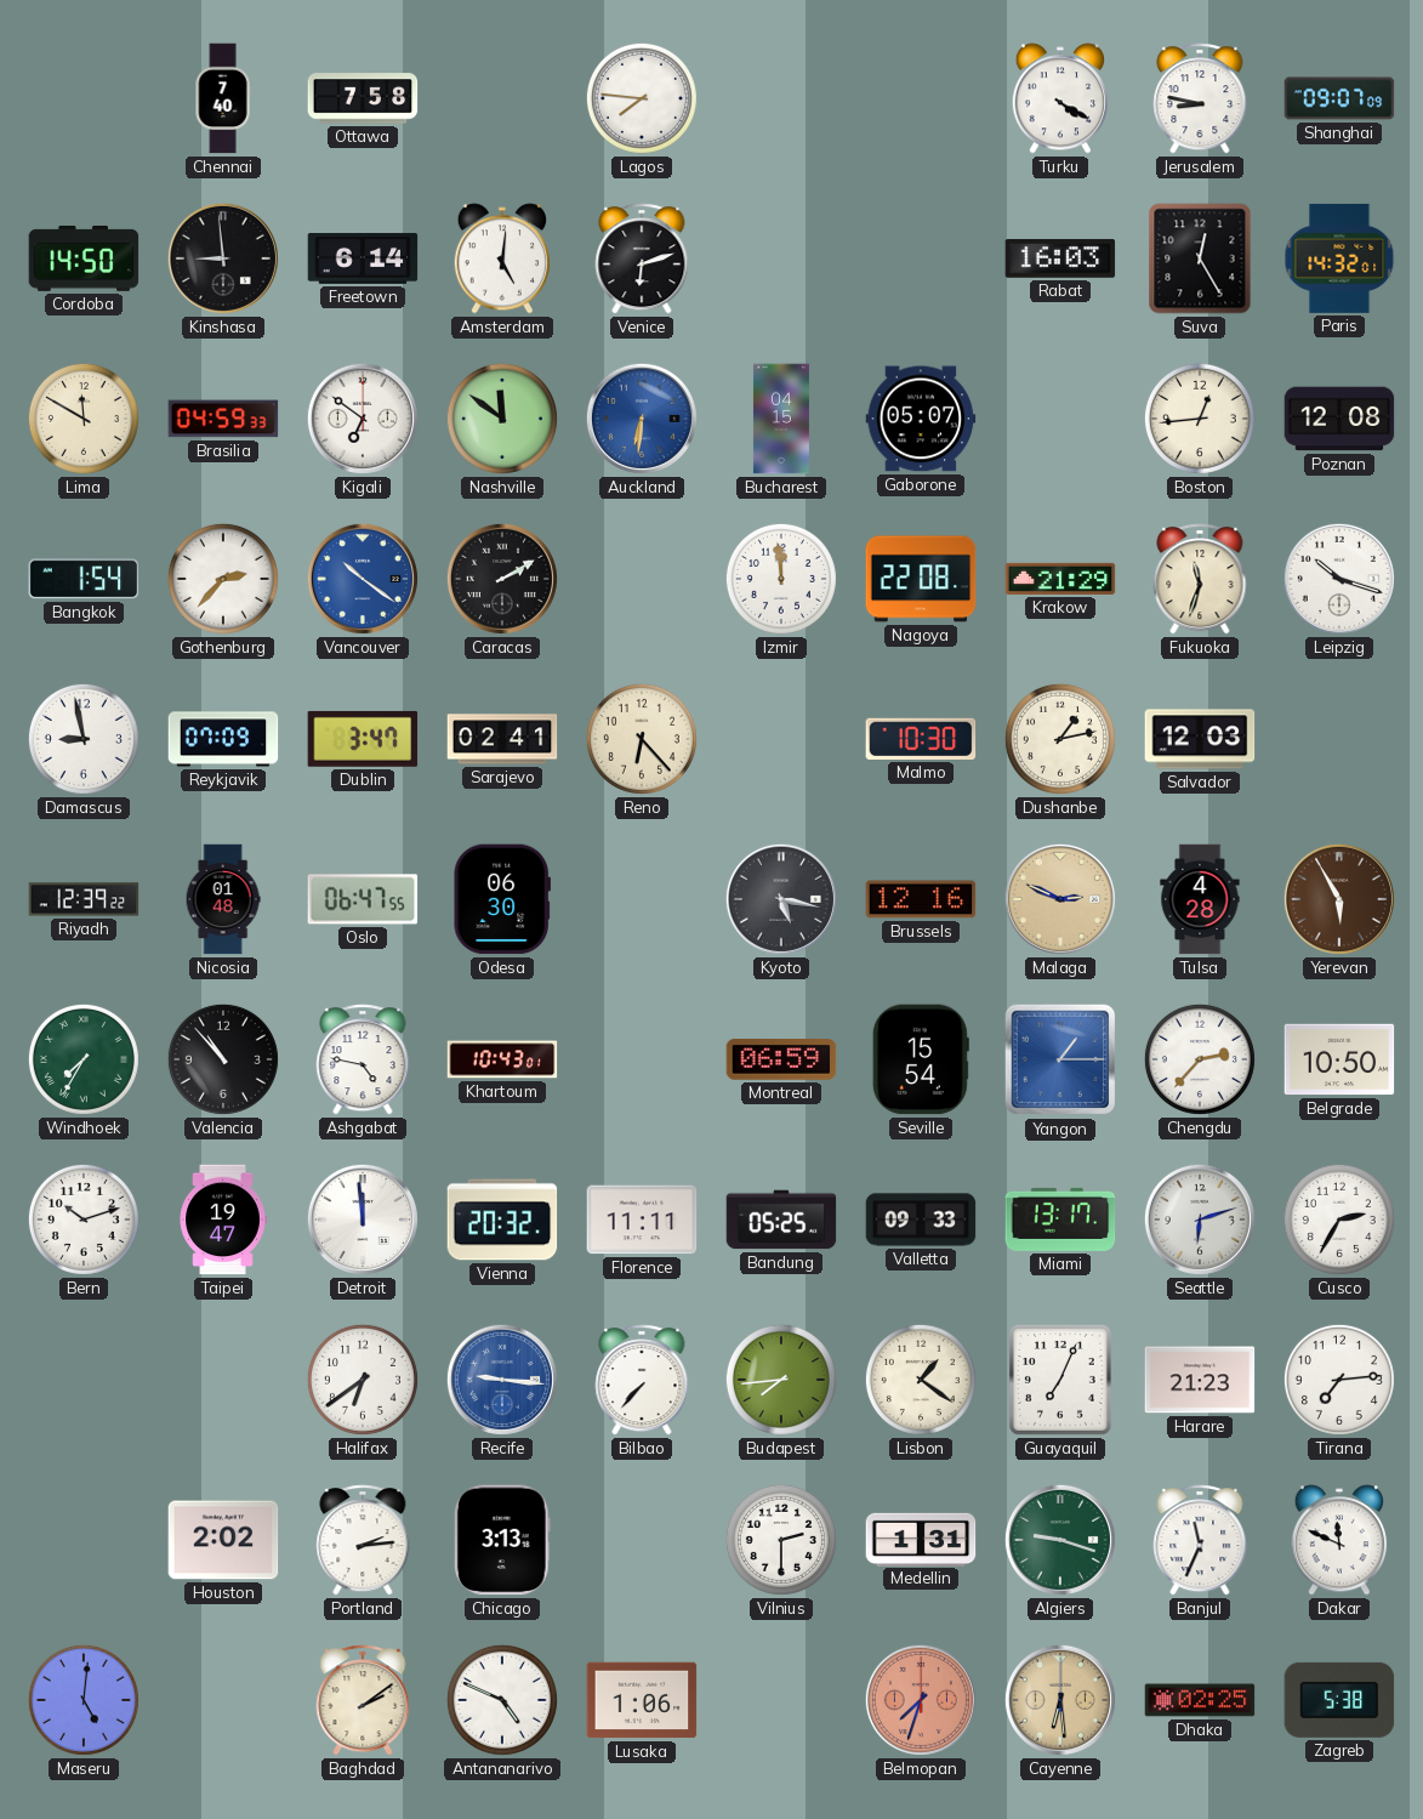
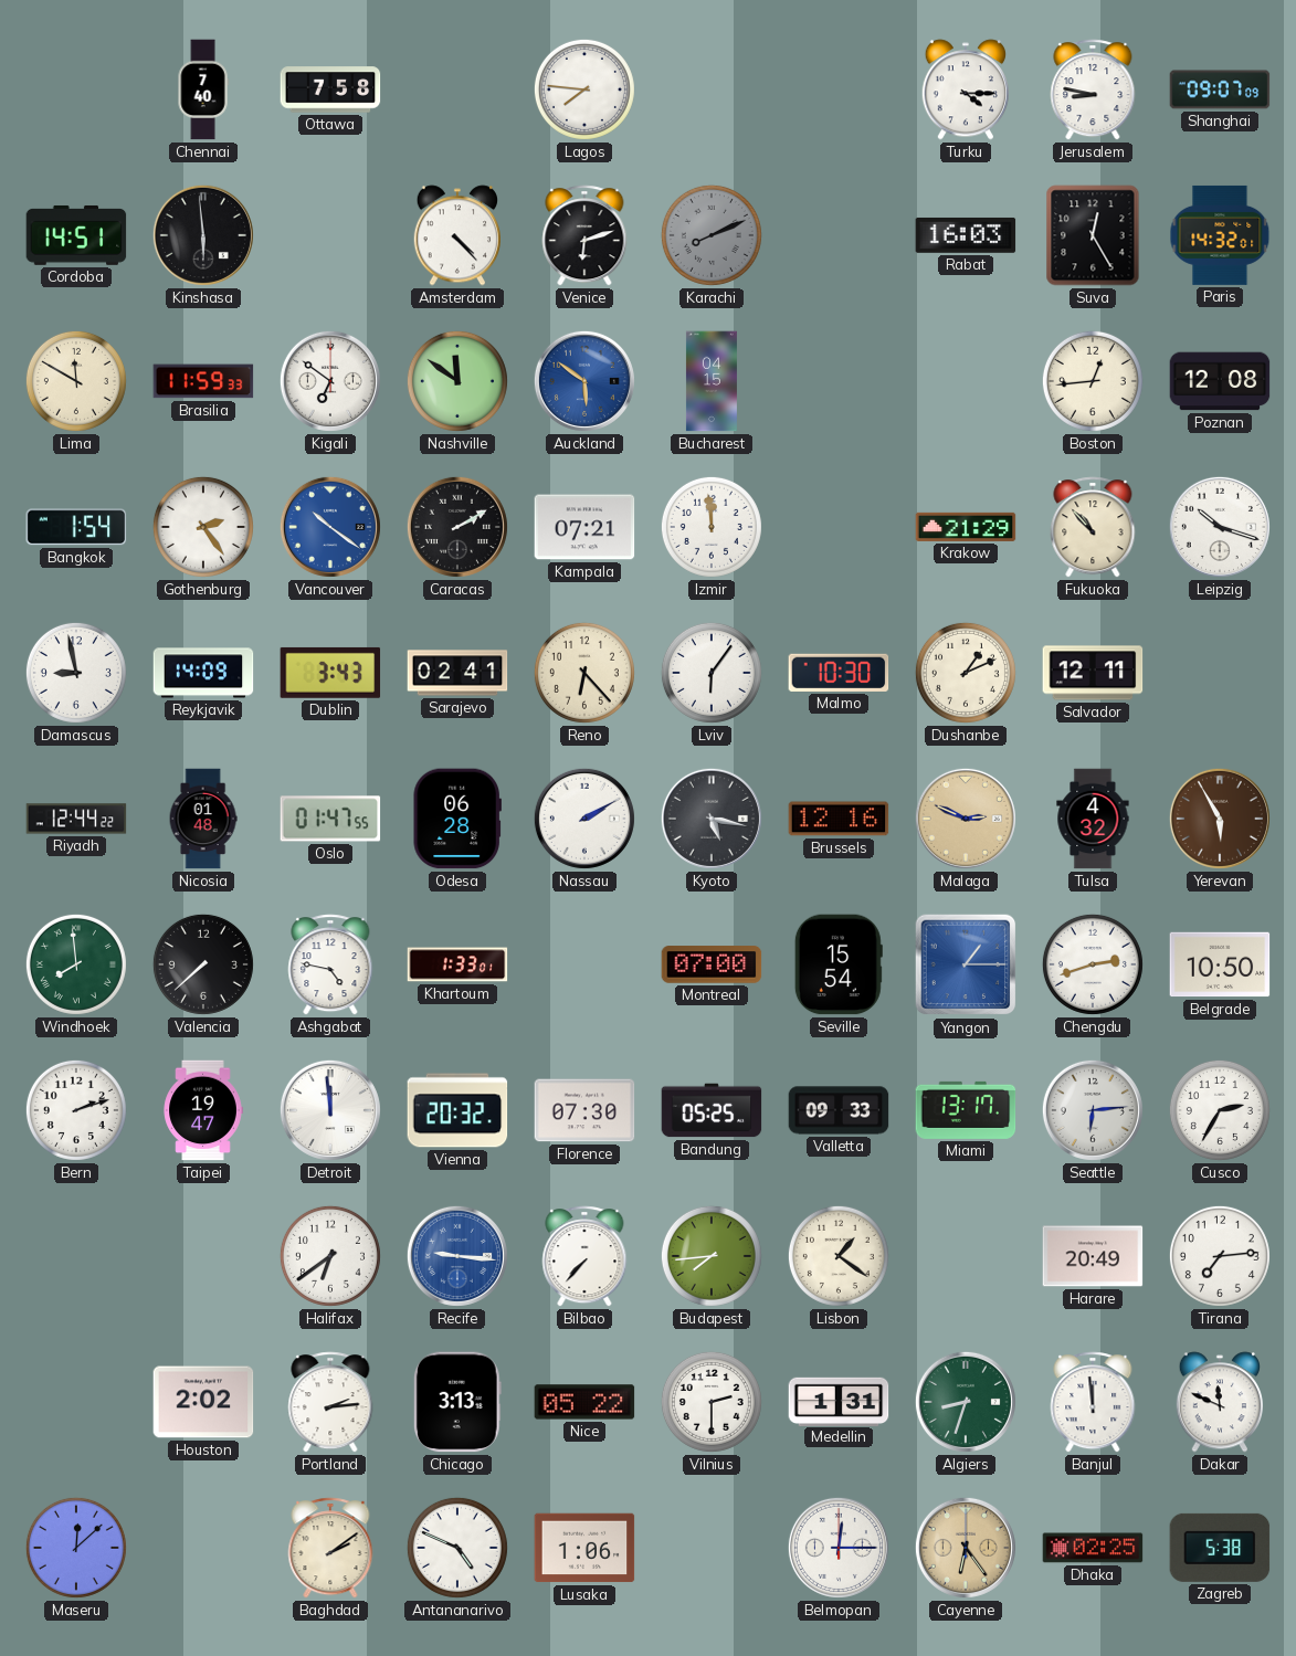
Turku: 4:20 -> 4:15
Cordoba: 14:50 -> 14:51
Kinshasa: 8:59 -> 5:59
Freetown: 6:14 -> none
Amsterdam: 5:01 -> 4:23
Karachi: none -> 8:11
Brasilia: 04:59 -> 11:59
Auckland: 6:31 -> 5:51
Gaborone: 05:07 -> none
Gothenburg: 2:37 -> 2:24
Kampala: none -> 07:21
Nagoya: 22:08 -> none
Fukuoka: 11:33 -> 10:53
Reykjavik: 07:09 -> 14:09
Dublin: 3:47 -> 3:43
Lviv: none -> 6:06
Dushanbe: 1:13 -> 1:11
Salvador: 12:03 -> 12:11
Riyadh: 12:39 -> 12:44
Oslo: 06:47 -> 01:47
Odesa: 06:30 -> 06:28
Nassau: none -> 2:10
Tulsa: 4:28 -> 4:32
Windhoek: 7:35 -> 7:59
Valencia: 10:53 -> 7:38
Khartoum: 10:43 -> 1:33
Montreal: 06:59 -> 07:00
Chengdu: 2:37 -> 2:42
Bern: 10:12 -> 2:12
Florence: 11:11 -> 07:30
Seattle: 6:12 -> 6:14
Guayaquil: 7:04 -> none
Harare: 21:23 -> 20:49
Nice: none -> 05:22
Algiers: 9:18 -> 8:33
Banjul: 11:34 -> 11:59
Maseru: 5:01 -> 12:08
Belmopan: 7:33 -> 12:15
Belmopan dial: salmon -> white
Cayenne: 6:29 -> 6:24
